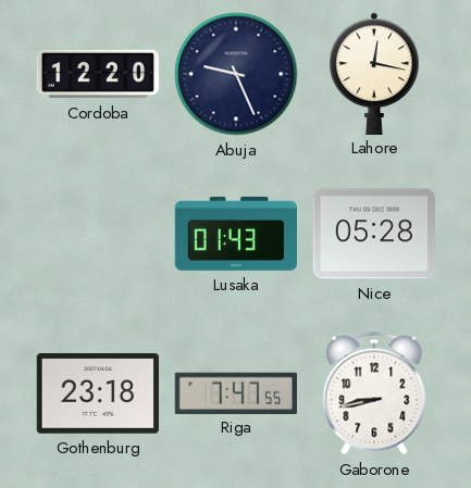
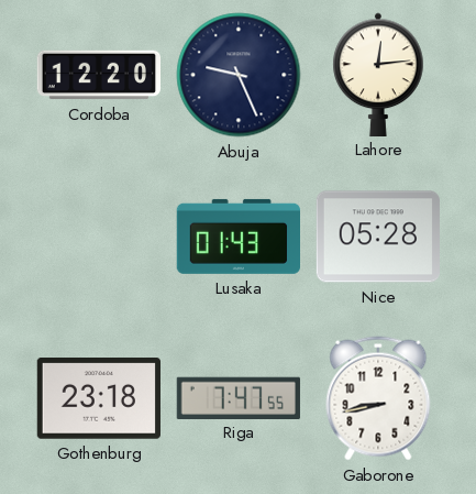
Lahore: 12:17 -> 12:14
